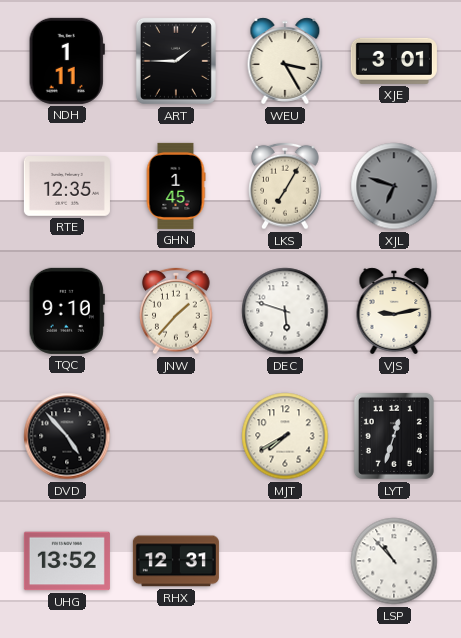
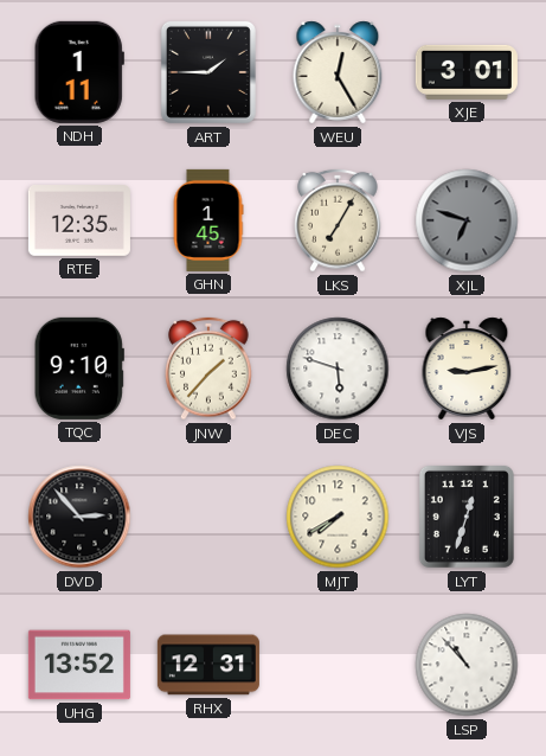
WEU: 3:25 -> 12:25
DVD: 4:53 -> 2:53
